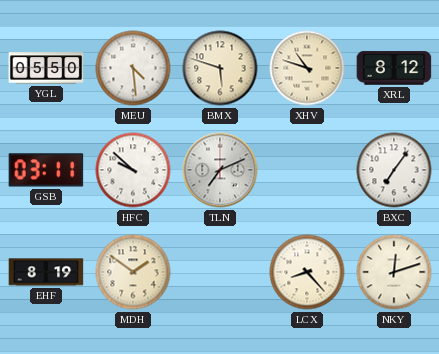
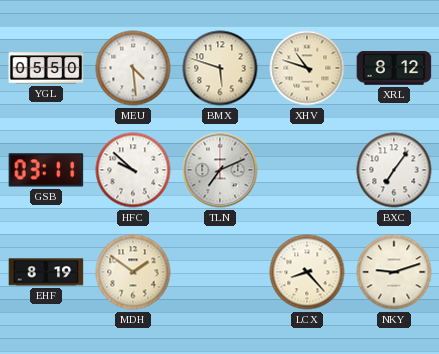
NKY: 12:12 -> 9:12
